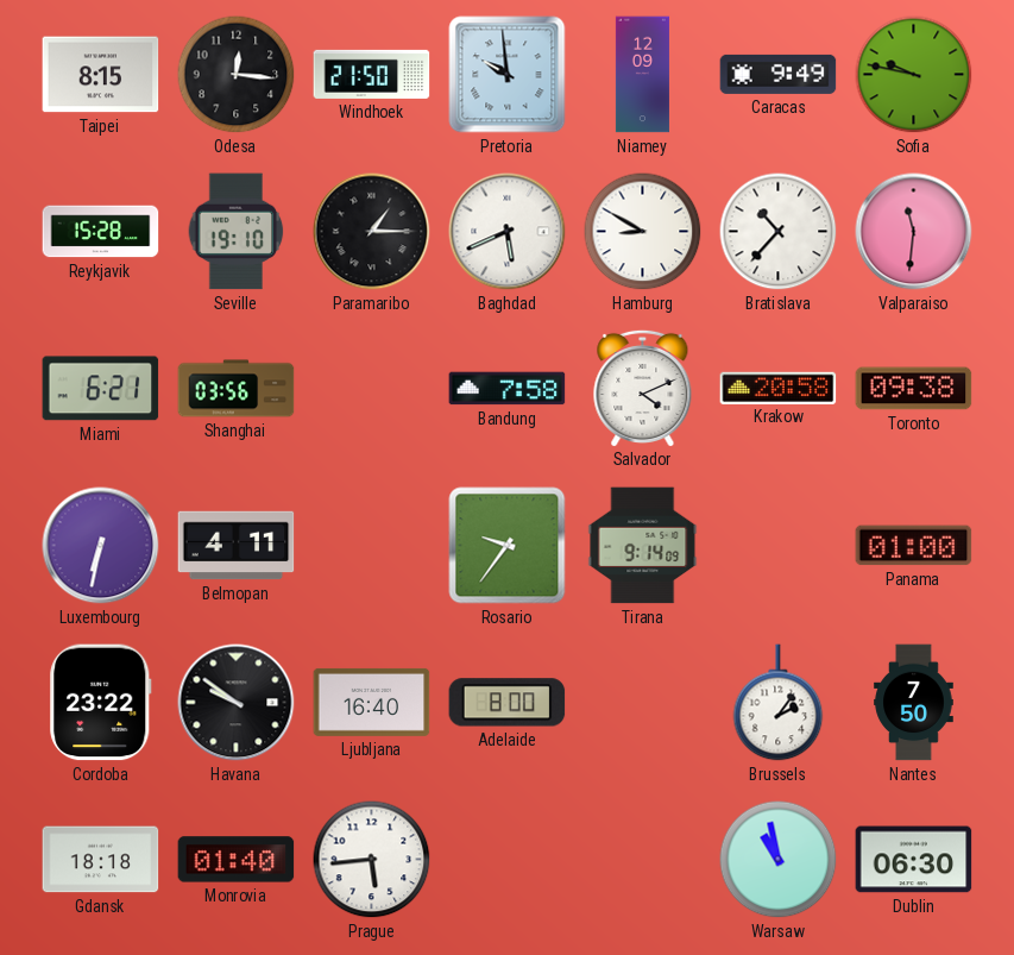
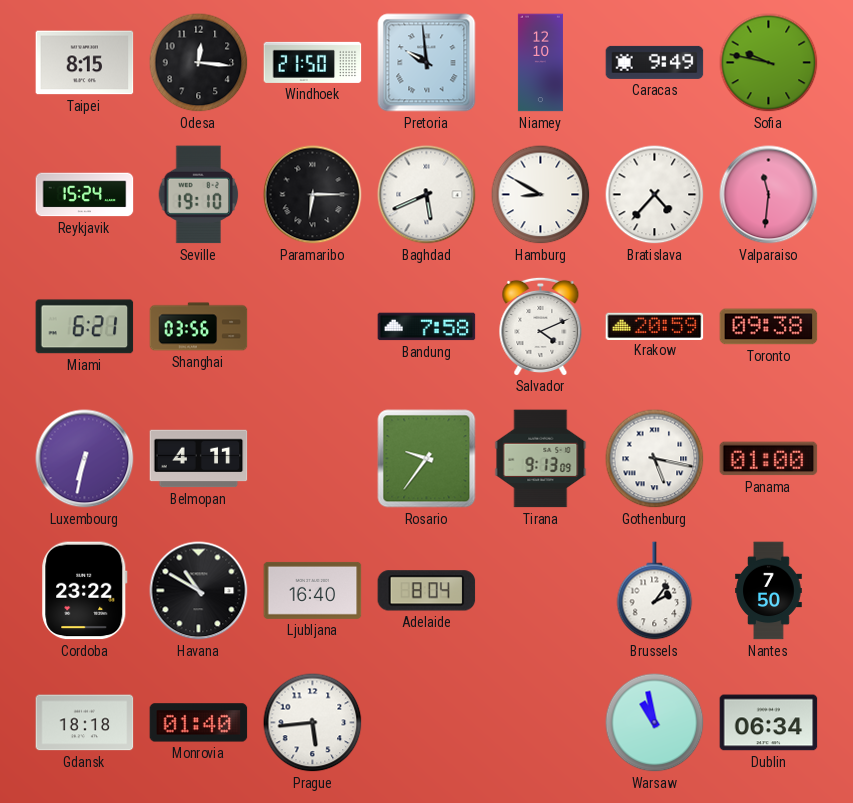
Niamey: 12:09 -> 12:10
Reykjavik: 15:28 -> 15:24
Paramaribo: 1:15 -> 6:15
Bratislava: 10:37 -> 4:37
Krakow: 20:58 -> 20:59
Tirana: 9:14 -> 9:13
Gothenburg: none -> 5:17
Havana: 9:51 -> 10:50
Adelaide: 8:00 -> 8:04
Dublin: 06:30 -> 06:34
